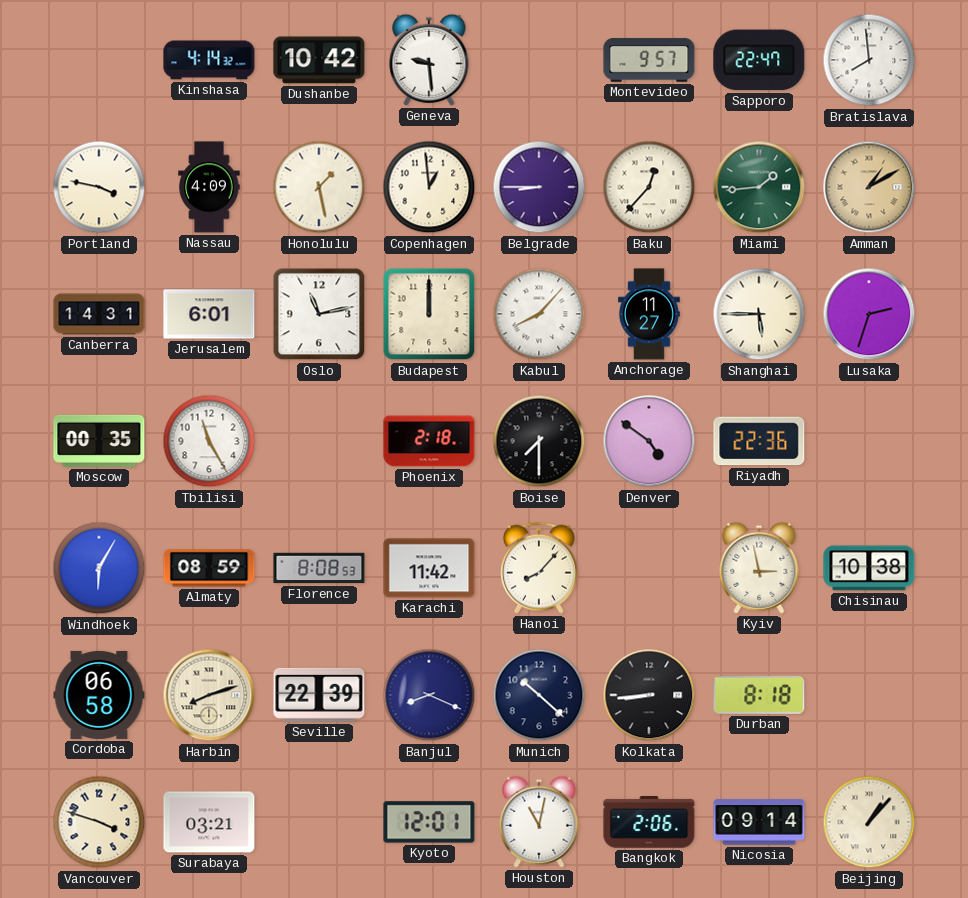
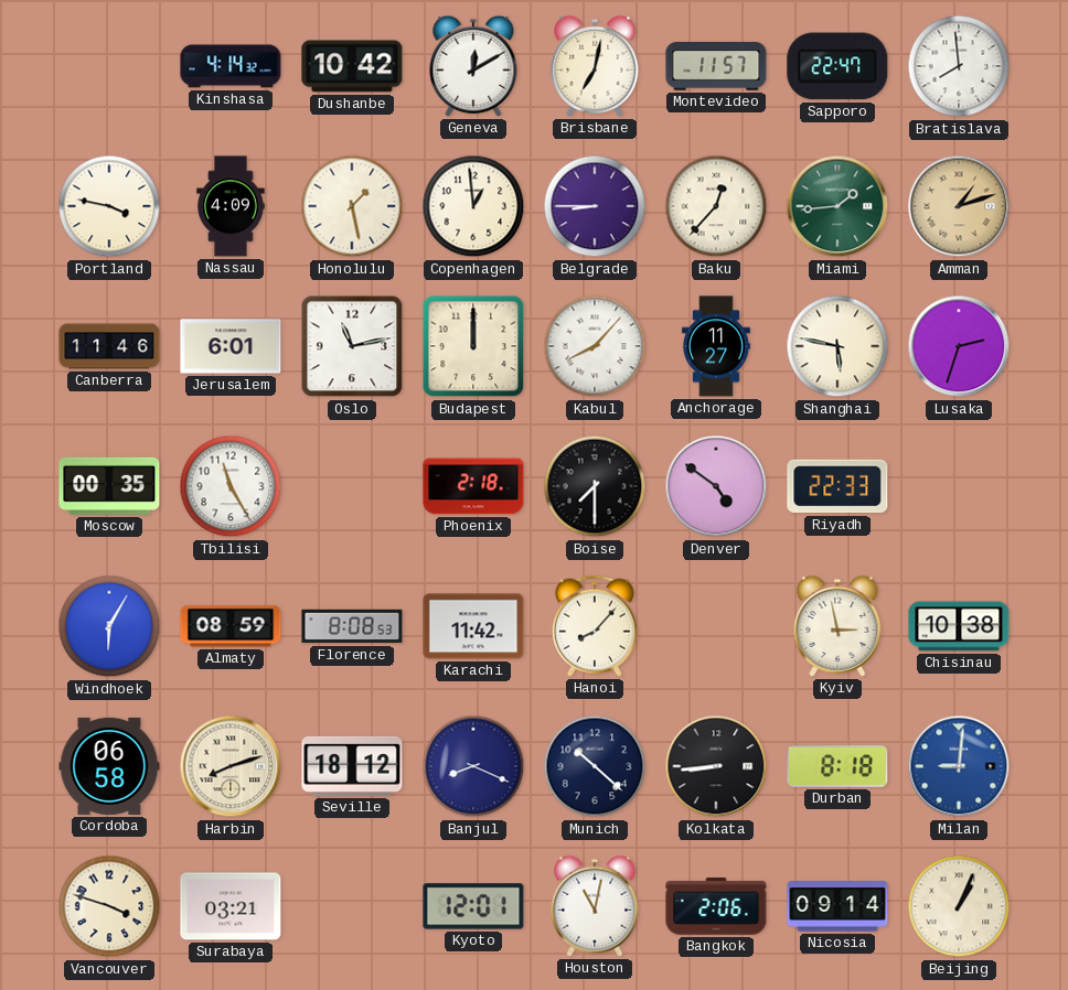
Geneva: 9:29 -> 12:10
Brisbane: none -> 7:02
Montevideo: 9:57 -> 11:57
Amman: 1:10 -> 1:12
Canberra: 14:31 -> 11:46
Shanghai: 5:45 -> 5:47
Riyadh: 22:36 -> 22:33
Seville: 22:39 -> 18:12
Milan: none -> 9:01
Beijing: 1:07 -> 1:04
